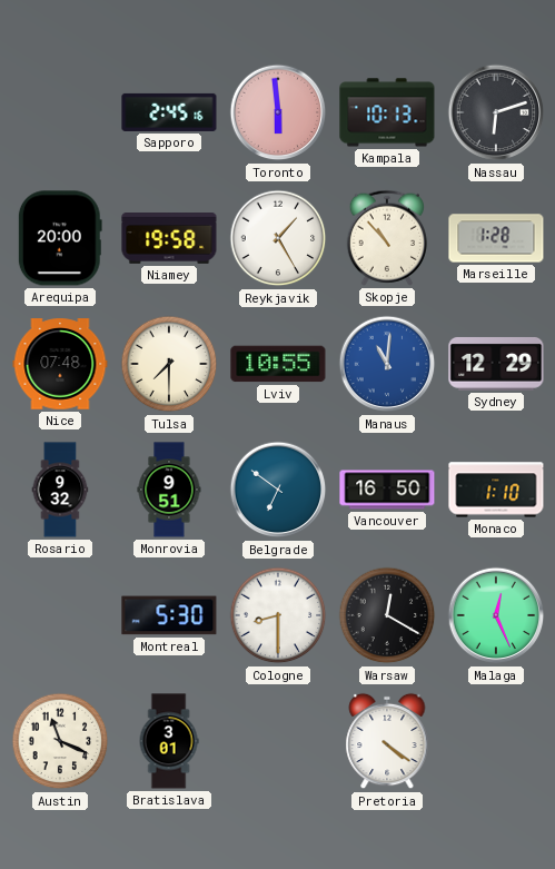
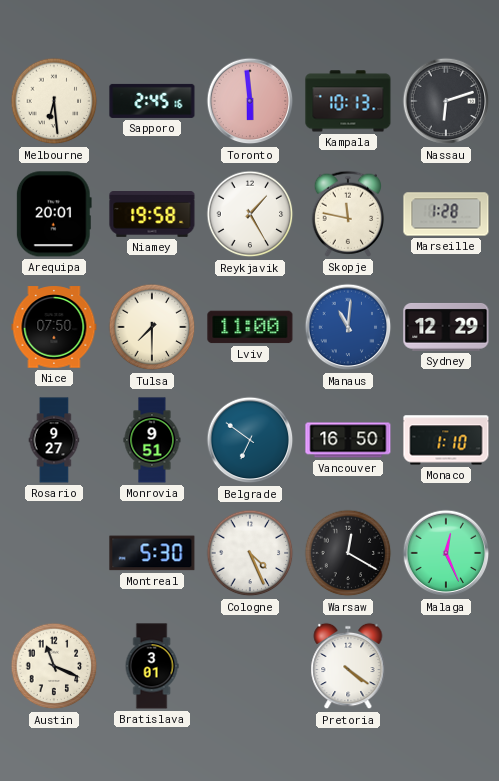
Melbourne: none -> 6:29
Arequipa: 20:00 -> 20:01
Skopje: 10:53 -> 11:47
Nice: 07:48 -> 07:50
Lviv: 10:55 -> 11:00
Rosario: 9:32 -> 9:27
Cologne: 8:30 -> 4:26
